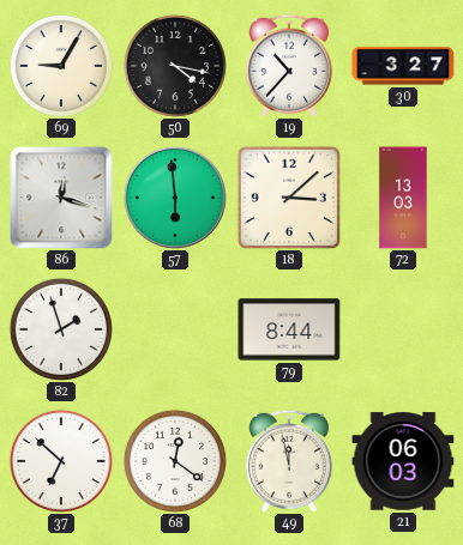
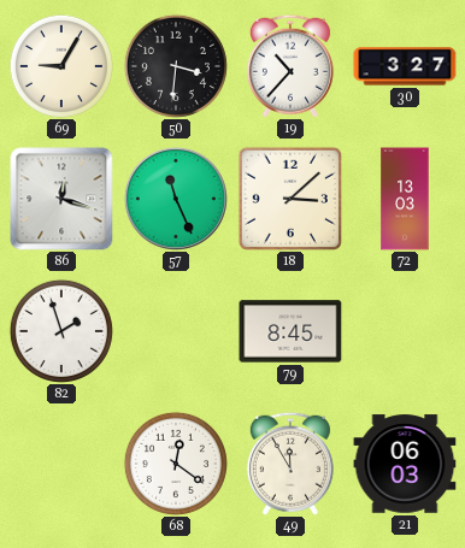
50: 4:17 -> 3:31
57: 5:59 -> 11:26
79: 8:44 -> 8:45
37: 6:52 -> none
49: 11:58 -> 11:55
